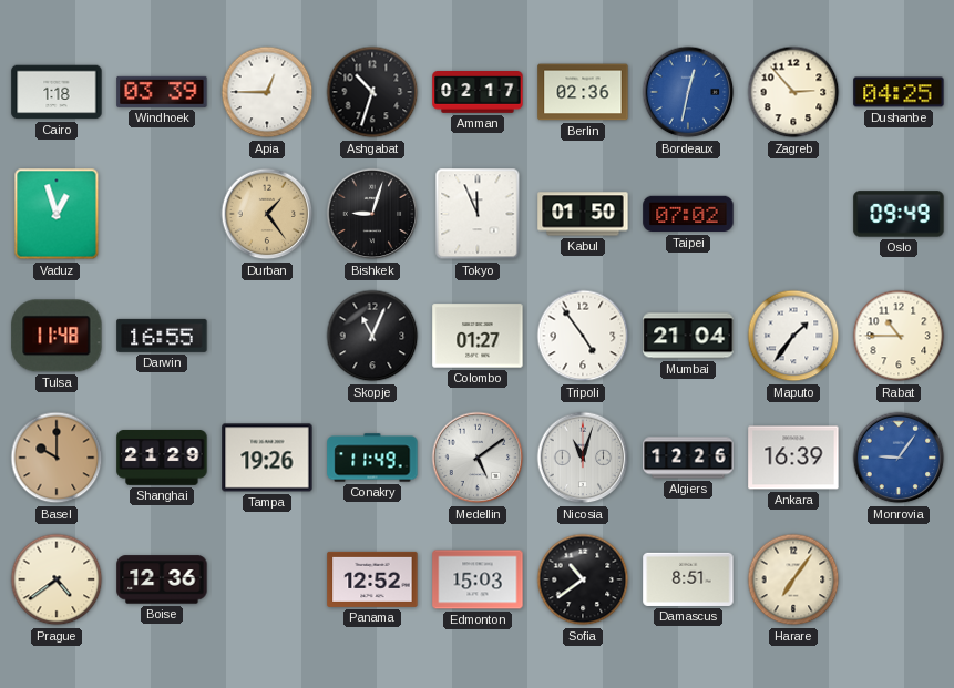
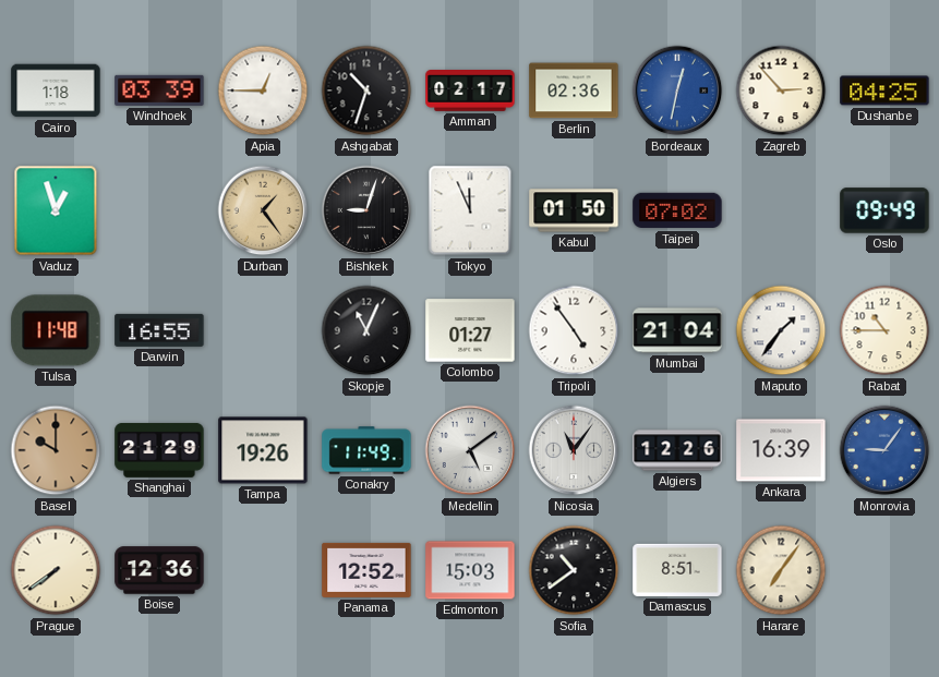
Nicosia: 11:03 -> 11:06
Prague: 4:39 -> 7:39
